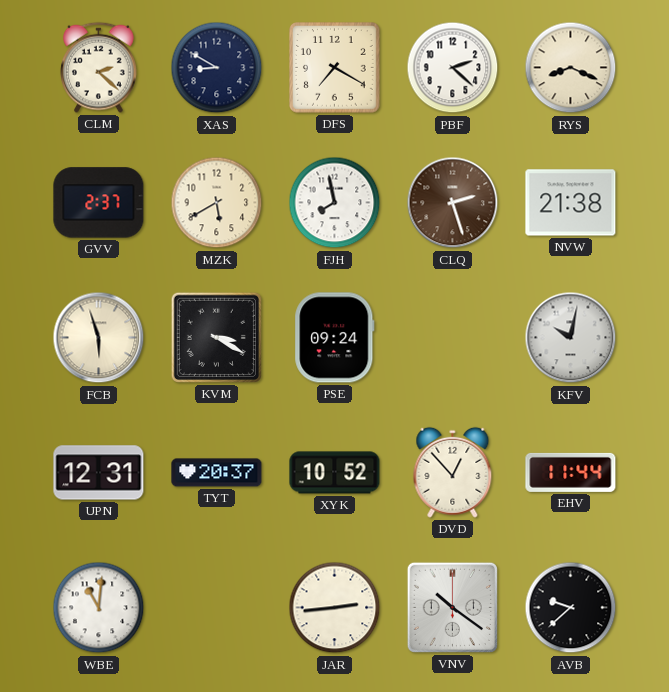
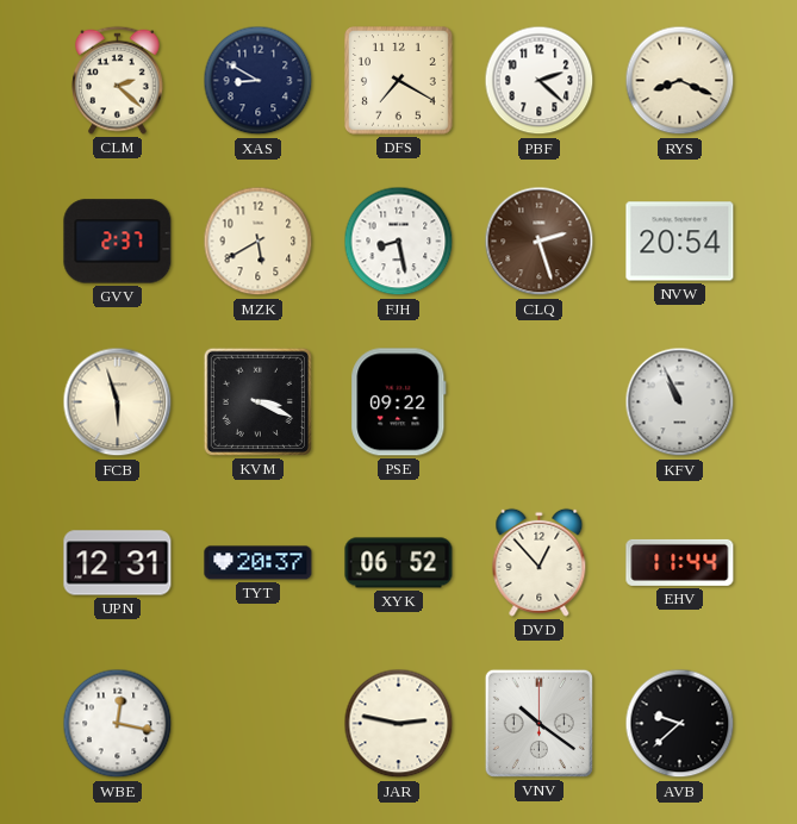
FJH: 7:58 -> 8:28
NVW: 21:38 -> 20:54
KVM: 3:20 -> 3:19
PSE: 09:24 -> 09:22
KFV: 10:02 -> 10:56
XYK: 10:52 -> 06:52
WBE: 11:01 -> 12:17
JAR: 2:44 -> 2:47
